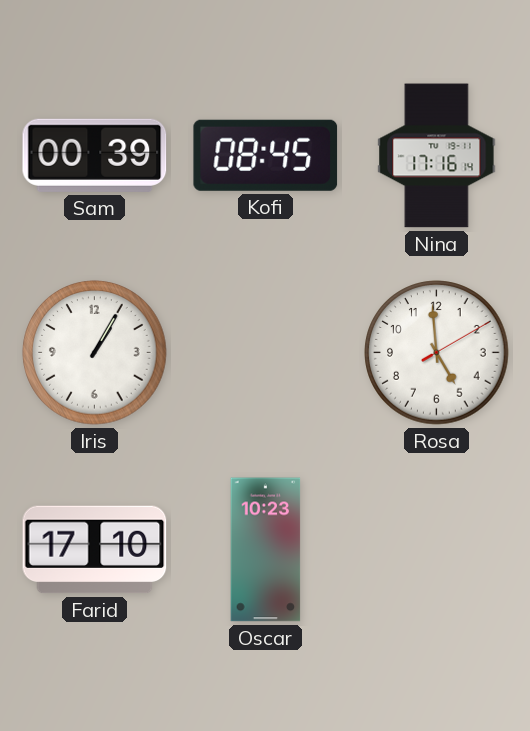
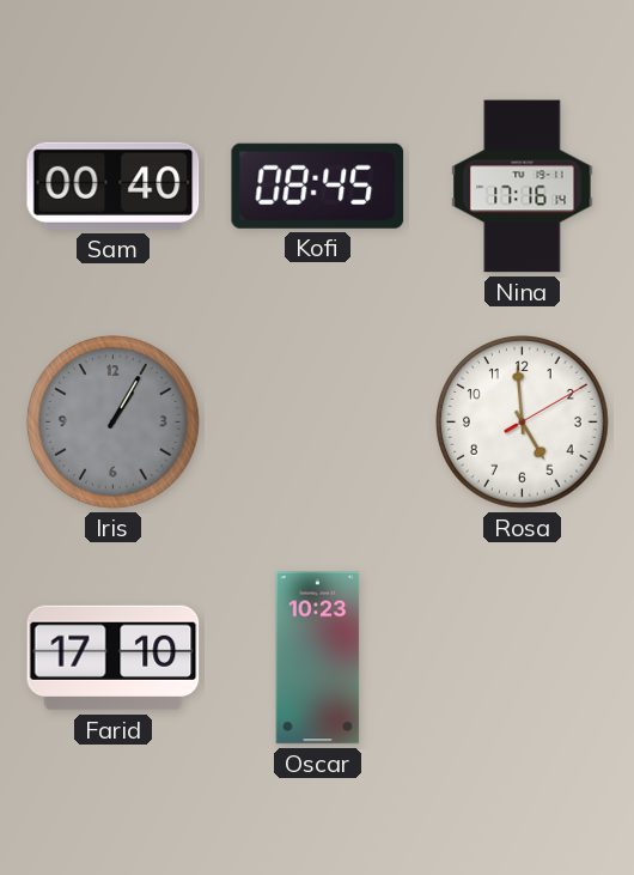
Sam: 00:39 -> 00:40
Iris dial: white -> grey
